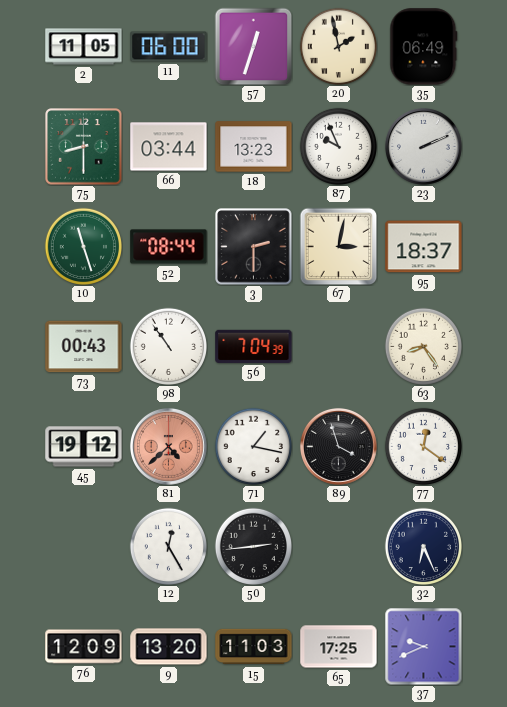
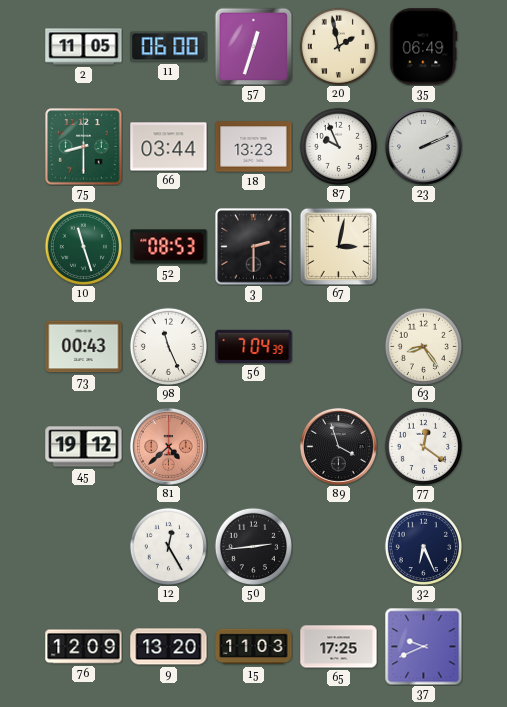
52: 08:44 -> 08:53
95: 18:37 -> none
98: 10:54 -> 11:26
71: 1:17 -> none
